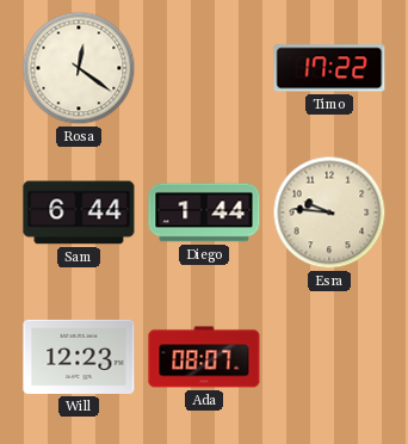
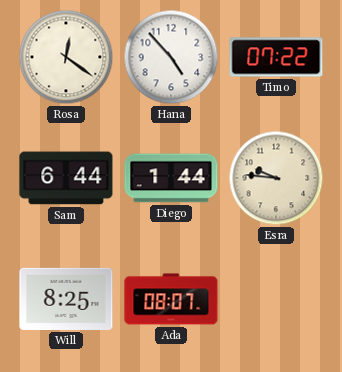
Hana: none -> 4:53
Timo: 17:22 -> 07:22
Will: 12:23 -> 8:25
